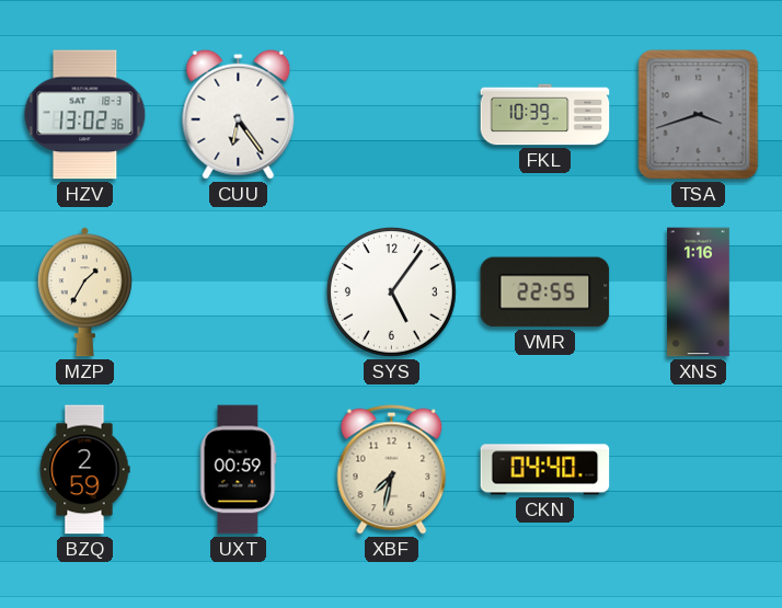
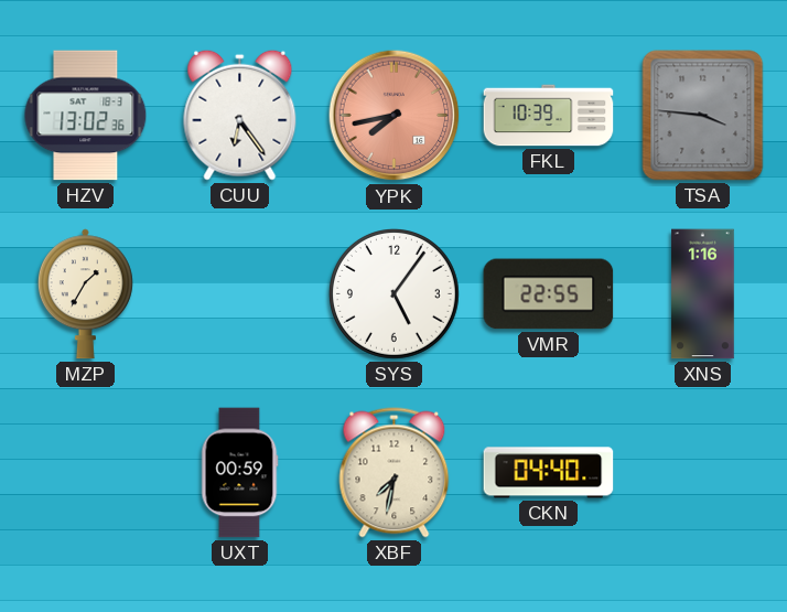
YPK: none -> 7:43
TSA: 3:42 -> 3:46
BZQ: 2:59 -> none
